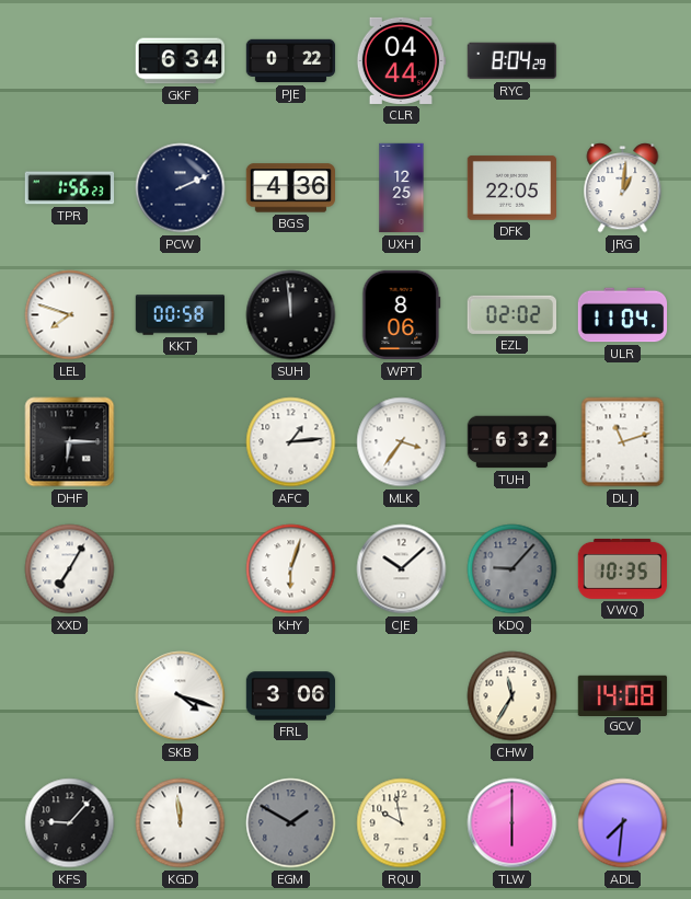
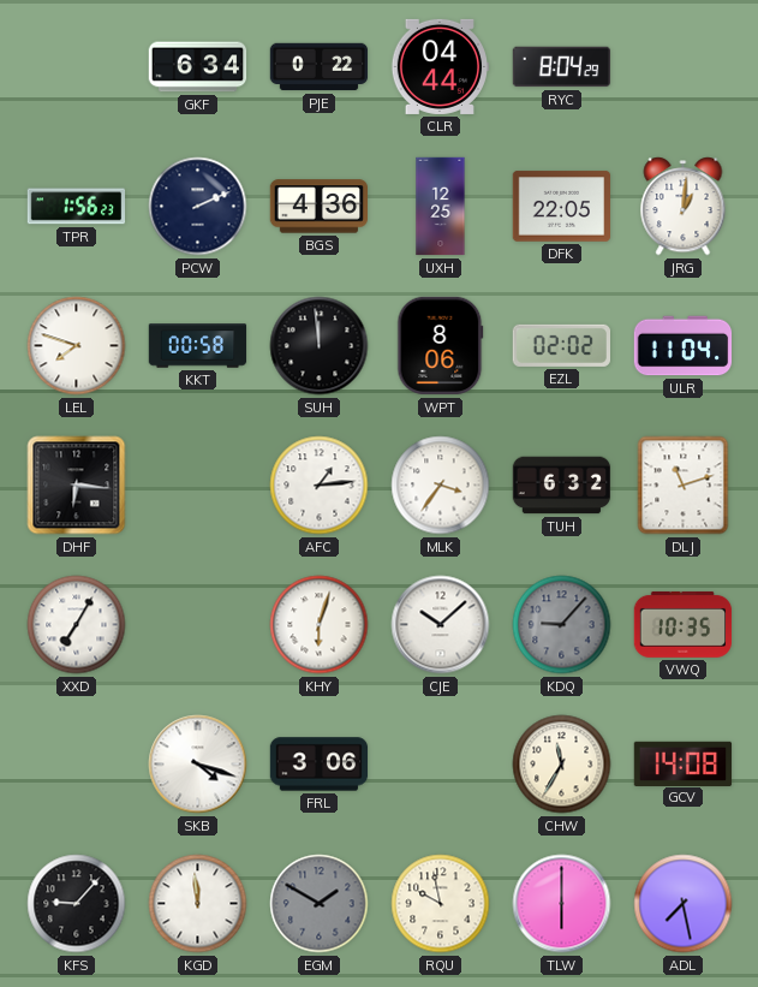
DHF: 6:15 -> 6:16
ADL: 7:31 -> 7:28
